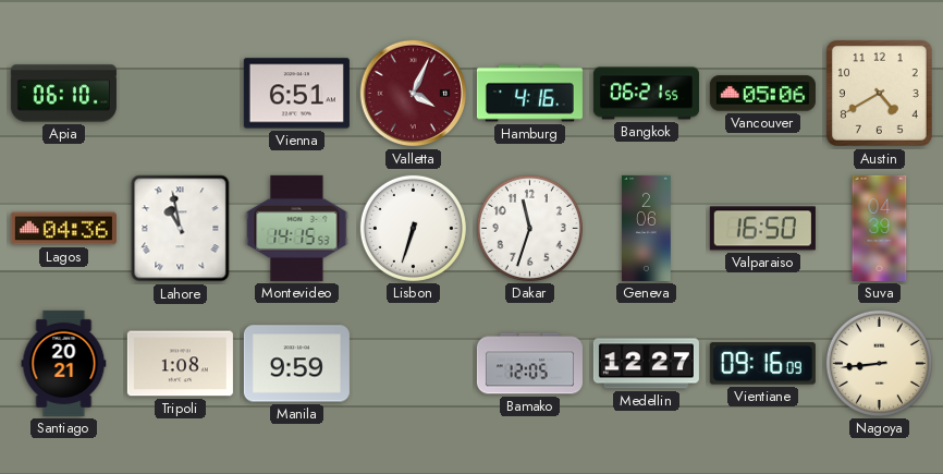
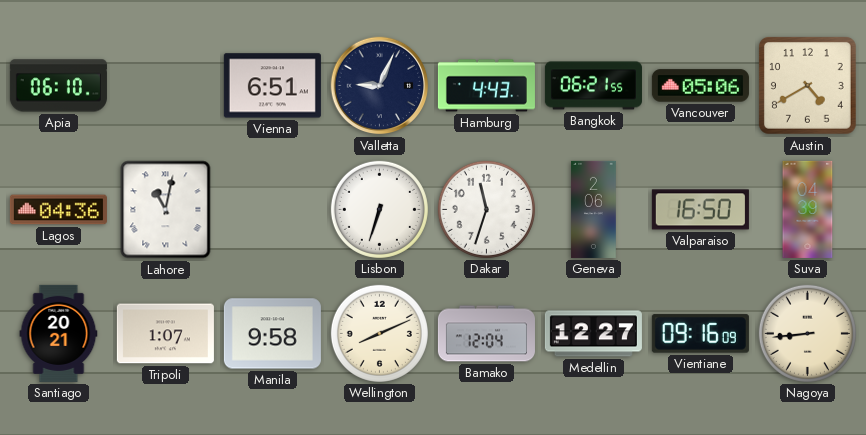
Valletta: 4:04 -> 9:04
Valletta dial: burgundy -> navy
Hamburg: 4:16 -> 4:43
Lahore: 10:58 -> 11:02
Montevideo: 14:15 -> none
Tripoli: 1:08 -> 1:07
Manila: 9:59 -> 9:58
Wellington: none -> 8:11
Bamako: 12:05 -> 12:04
